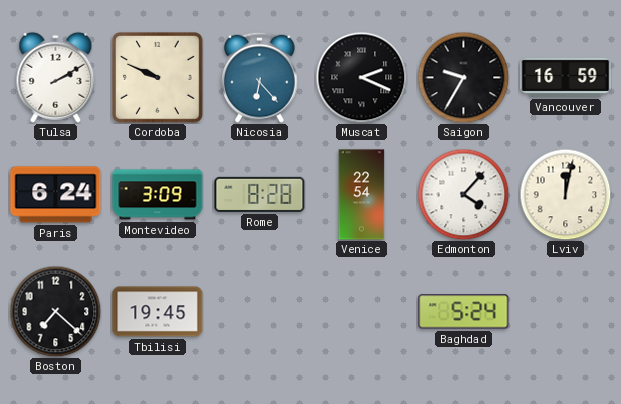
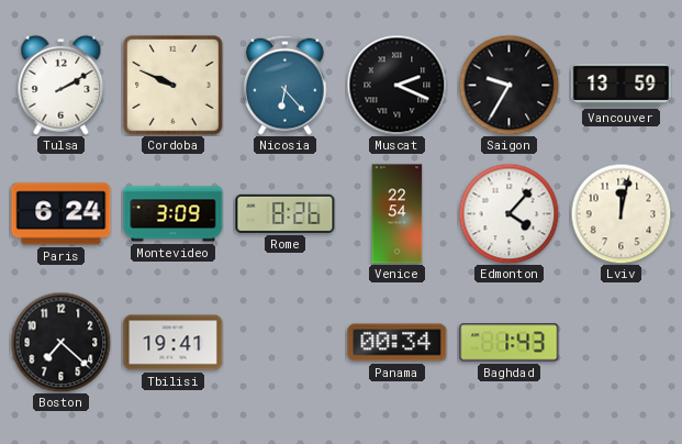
Vancouver: 16:59 -> 13:59
Rome: 8:28 -> 8:26
Tbilisi: 19:45 -> 19:41
Panama: none -> 00:34
Baghdad: 5:24 -> 1:43
